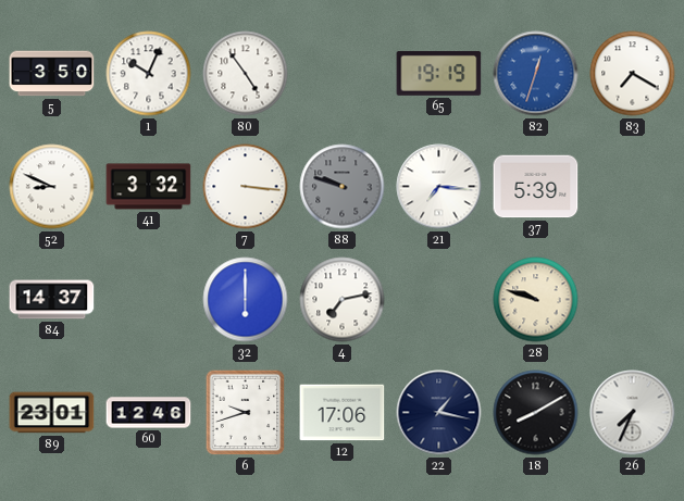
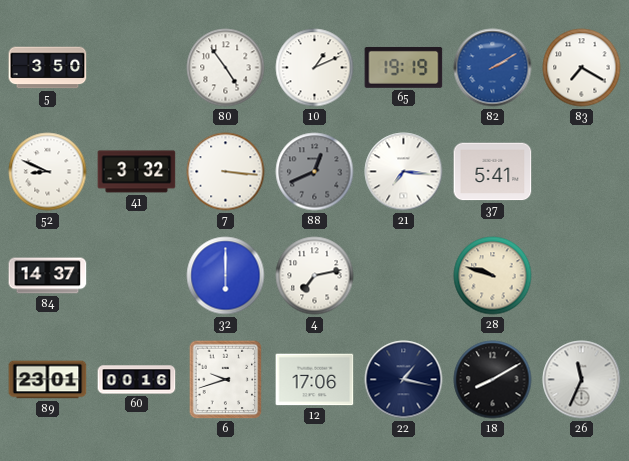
1: 10:04 -> none
10: none -> 1:11
82: 12:33 -> 2:10
88: 9:48 -> 12:41
37: 5:39 -> 5:41
60: 12:46 -> 00:16
26: 7:34 -> 11:34
